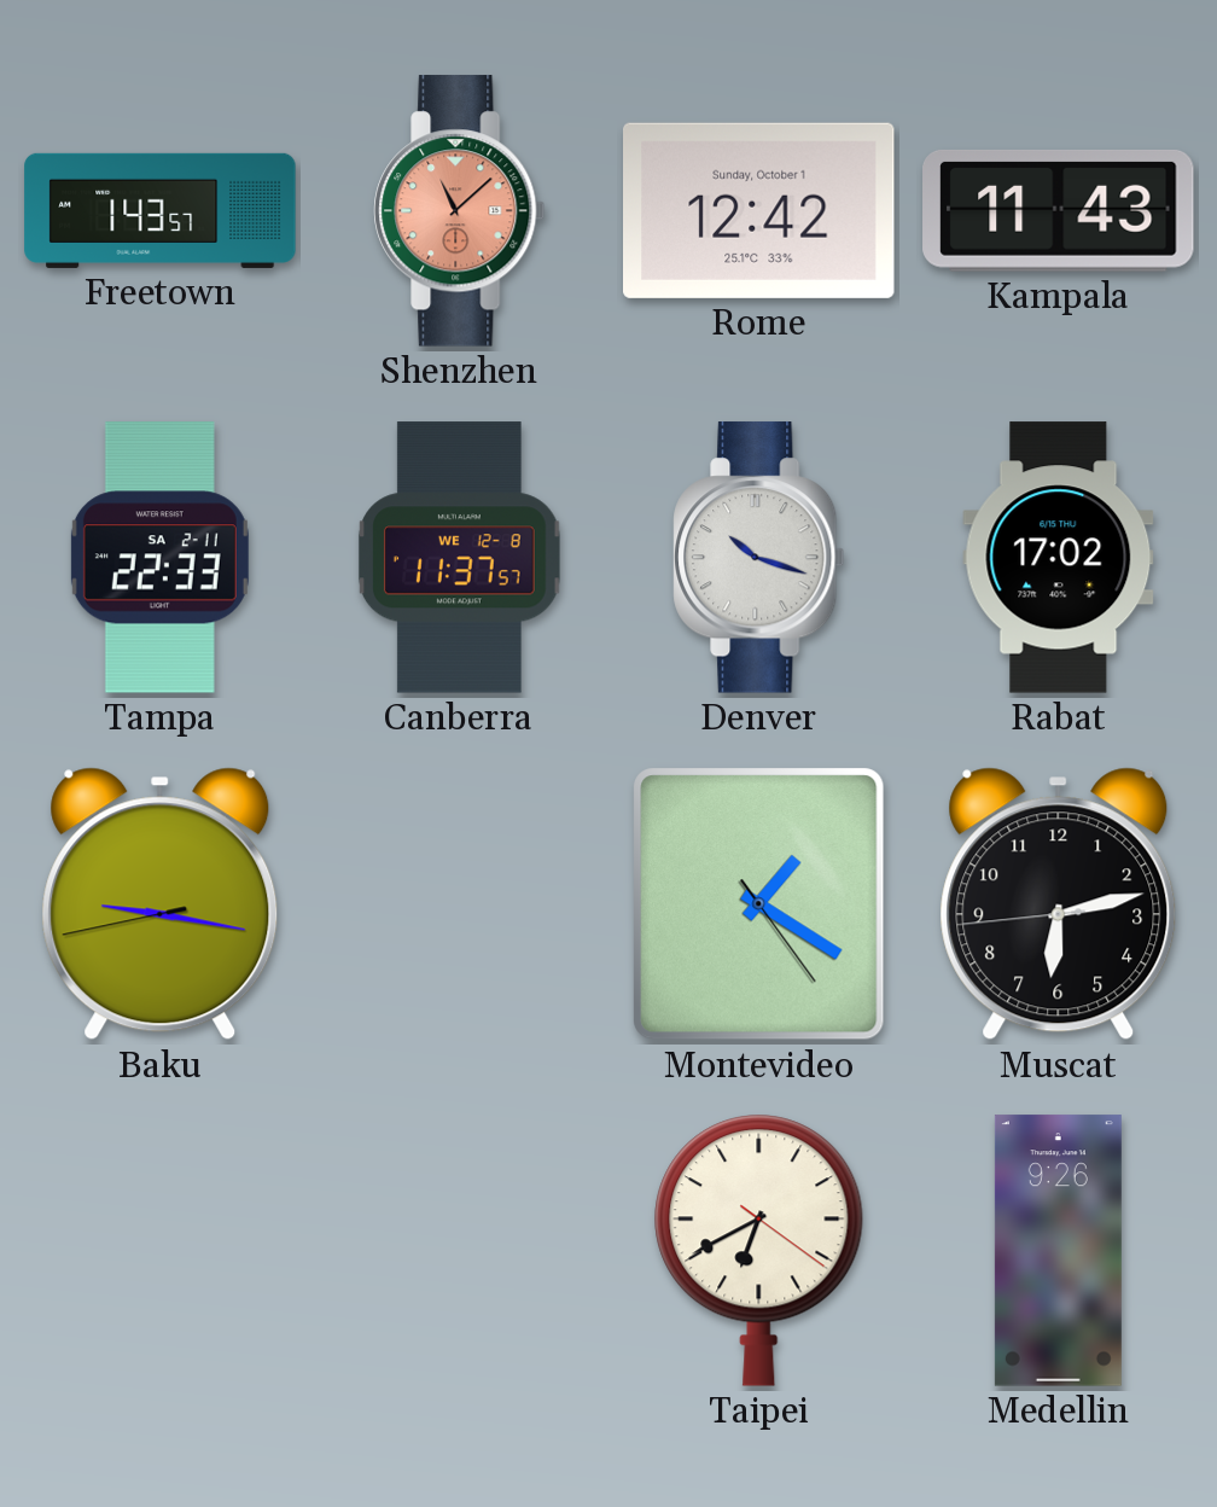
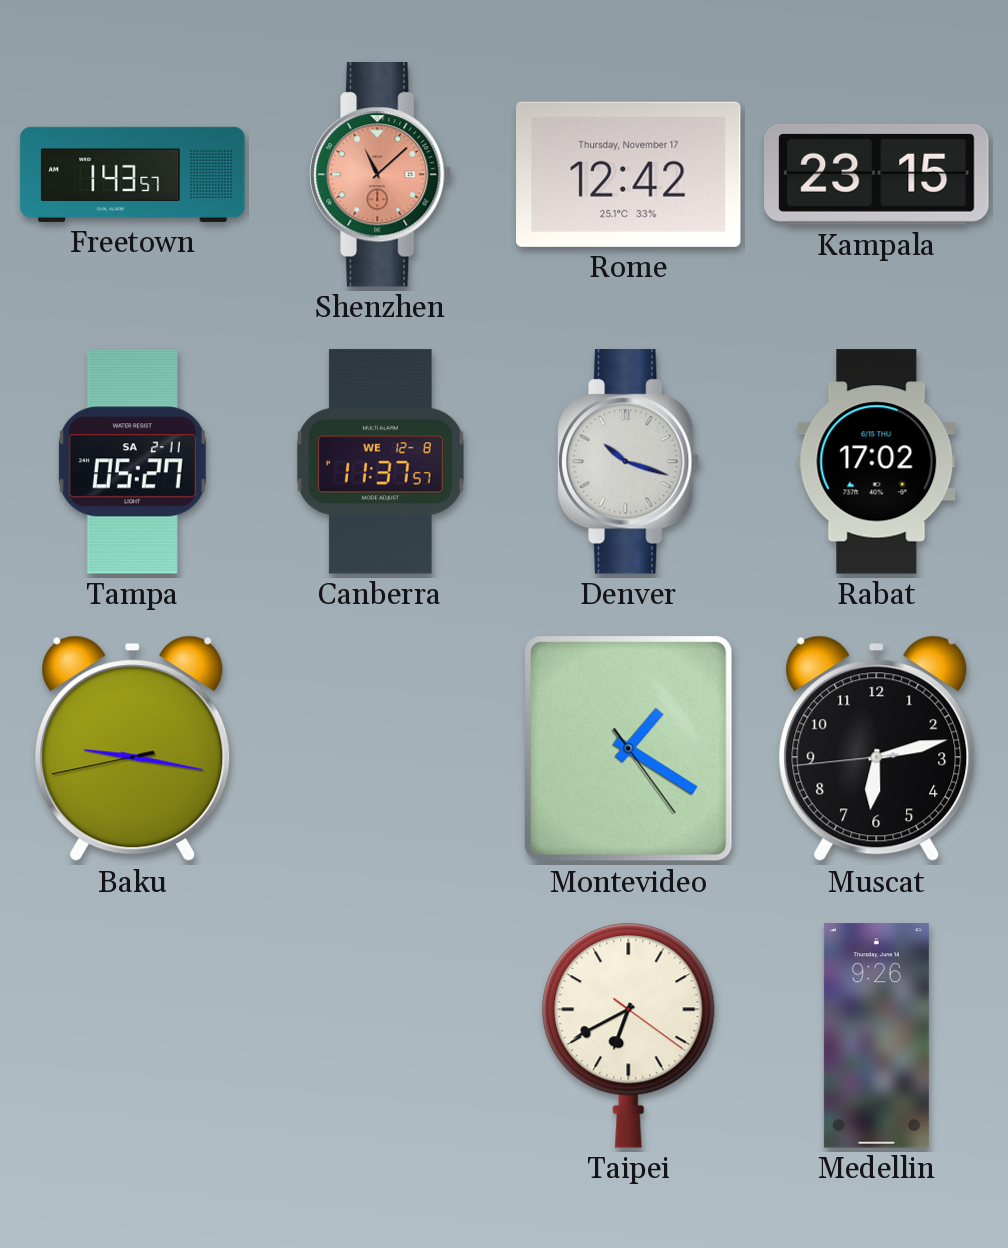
Rome date: Sunday, October 1 -> Thursday, November 17
Kampala: 11:43 -> 23:15
Tampa: 22:33 -> 05:27
